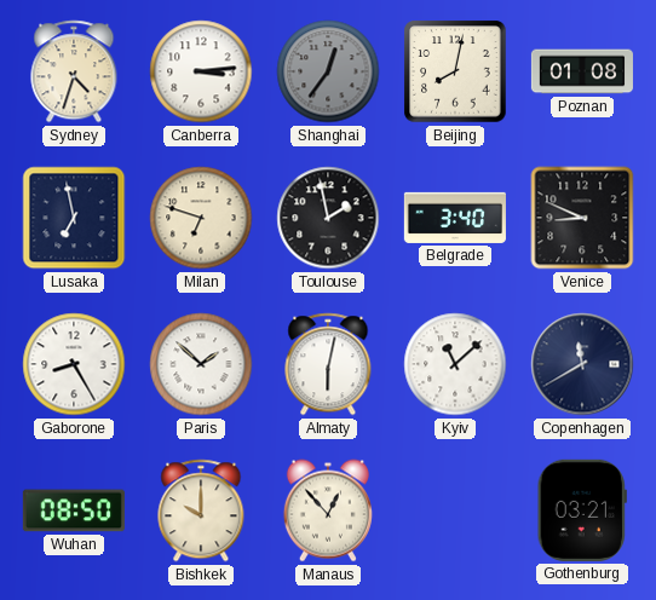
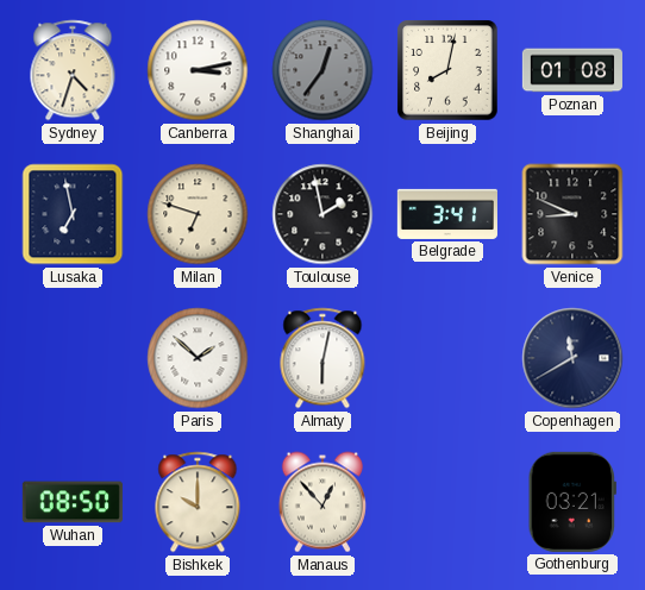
Canberra: 3:14 -> 3:13
Belgrade: 3:40 -> 3:41
Gaborone: 8:25 -> none
Kyiv: 11:08 -> none
